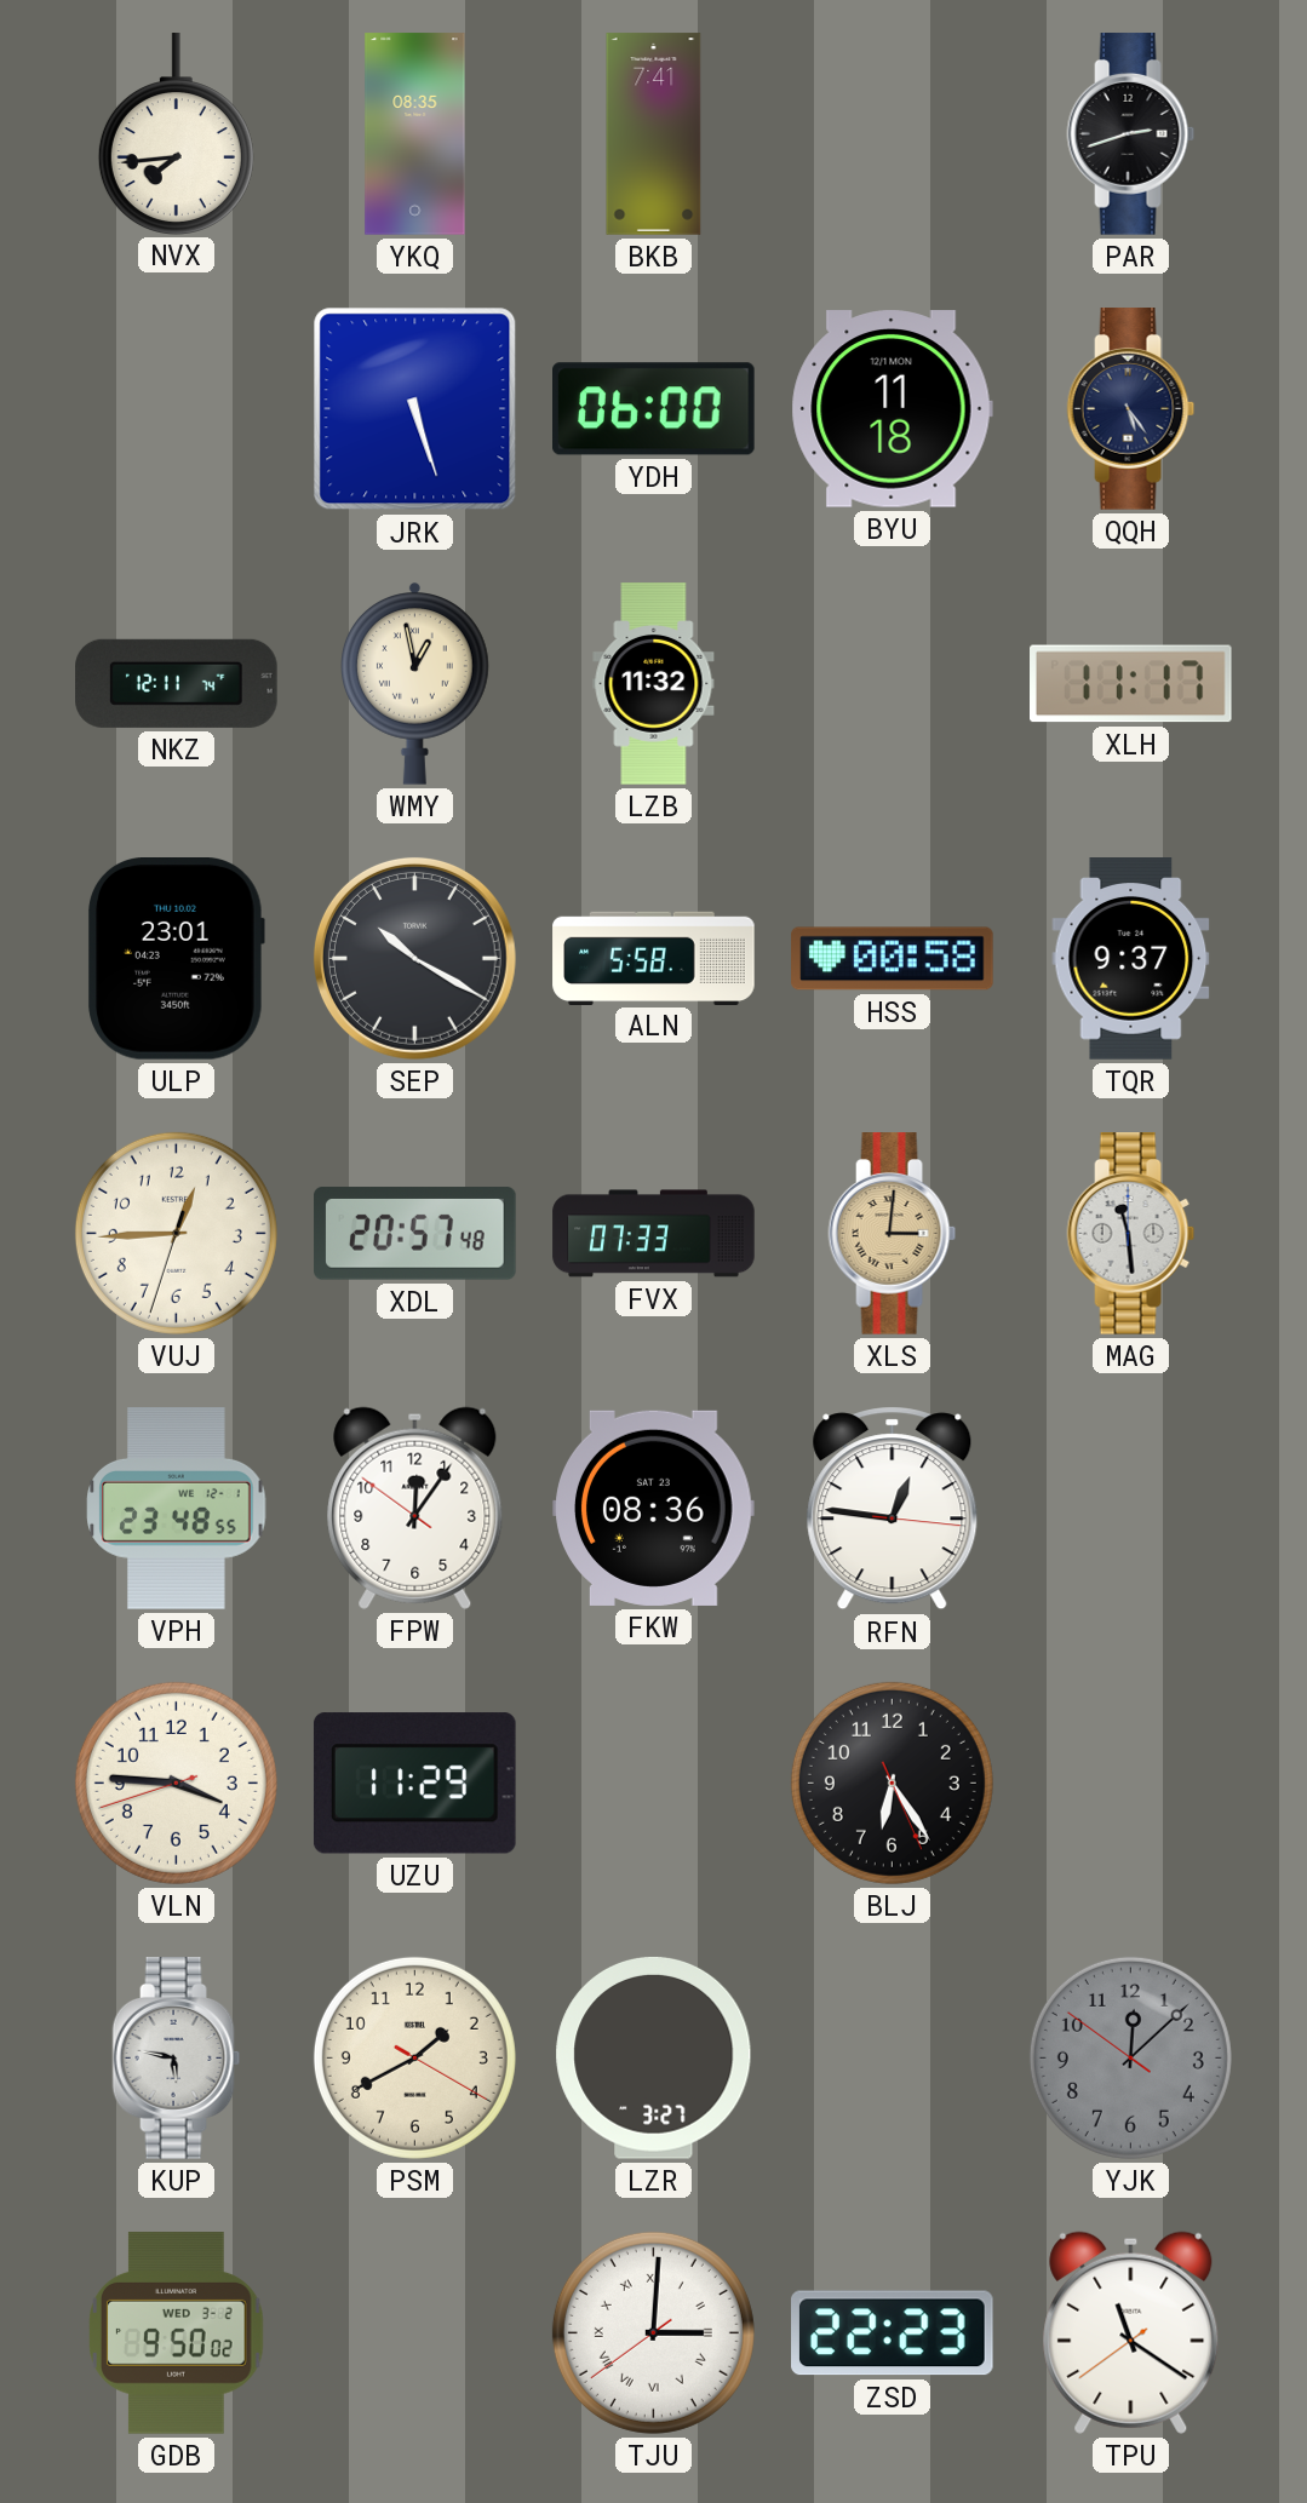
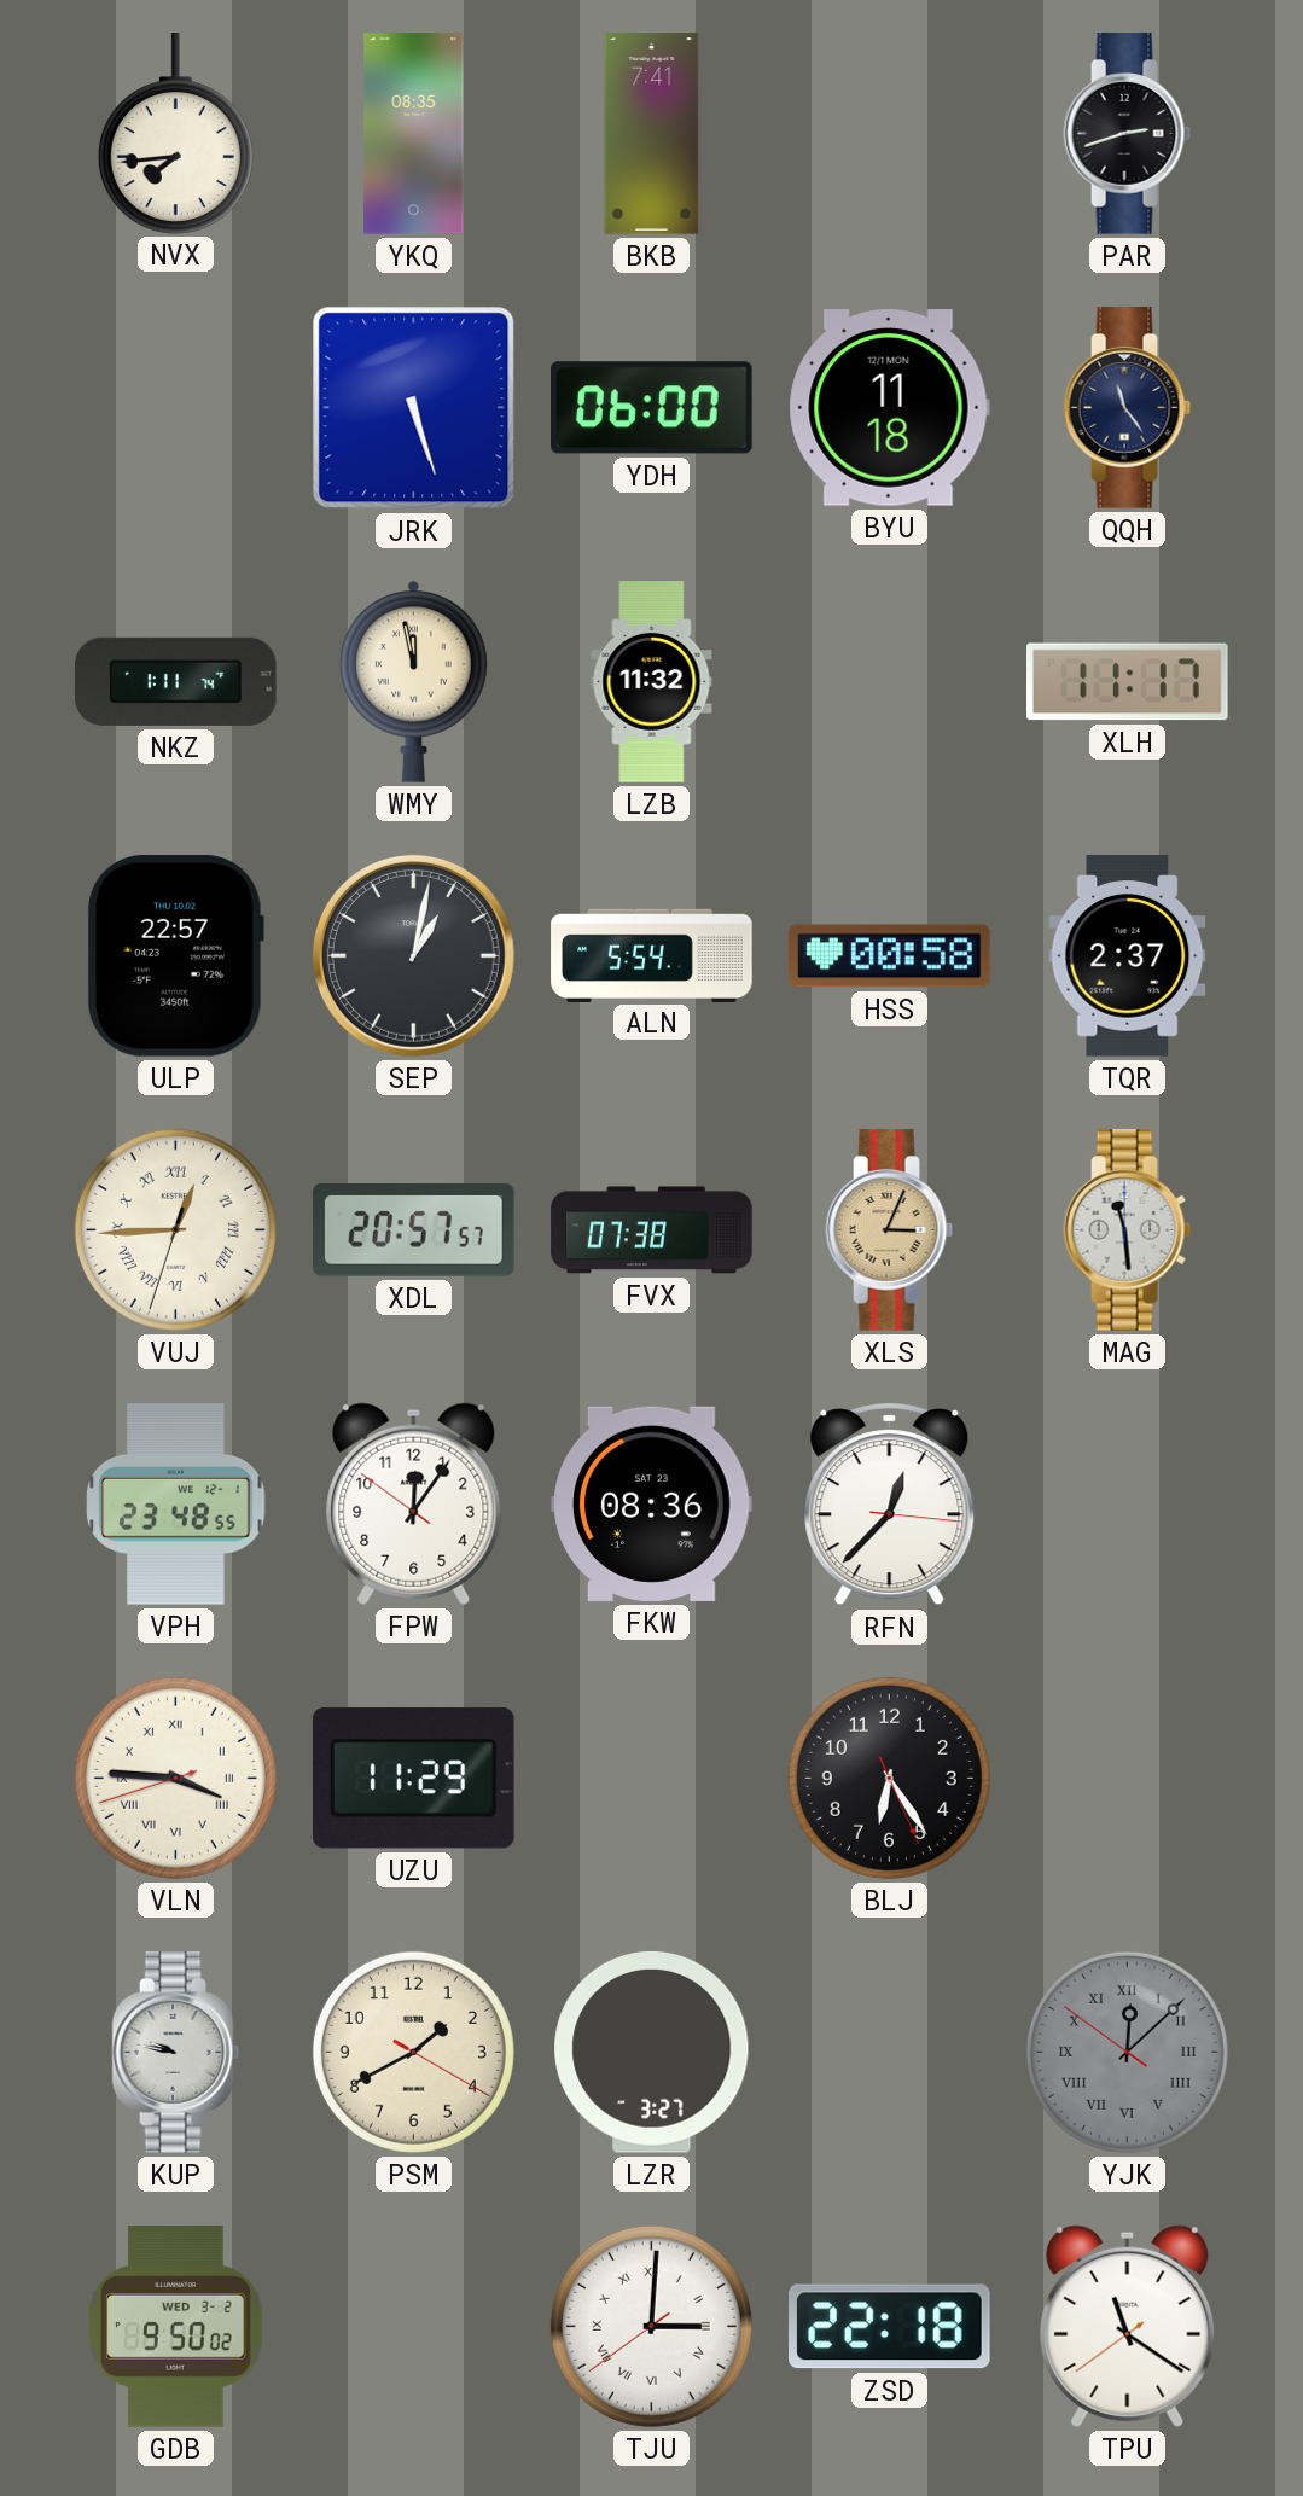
QQH: 5:24 -> 11:24
NKZ: 12:11 -> 1:11
WMY: 12:58 -> 11:58
ULP: 23:01 -> 22:57
SEP: 10:20 -> 1:02
ALN: 5:58 -> 5:54
TQR: 9:37 -> 2:37
VUJ numerals: Arabic -> Roman
XDL: 20:57:48 -> 20:57:57
FVX: 07:33 -> 07:38
XLS: 3:01 -> 3:04
RFN: 12:46 -> 12:37
VLN numerals: Arabic -> Roman
KUP: 5:47 -> 9:47
YJK numerals: Arabic -> Roman
ZSD: 22:23 -> 22:18
